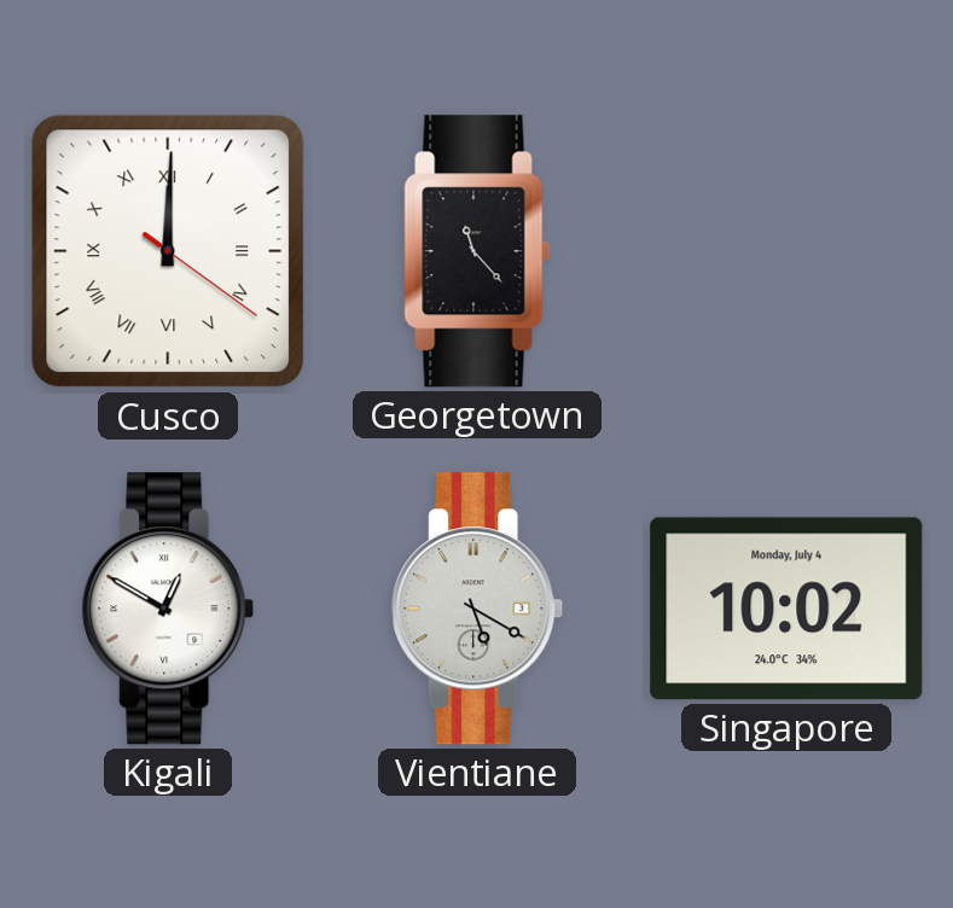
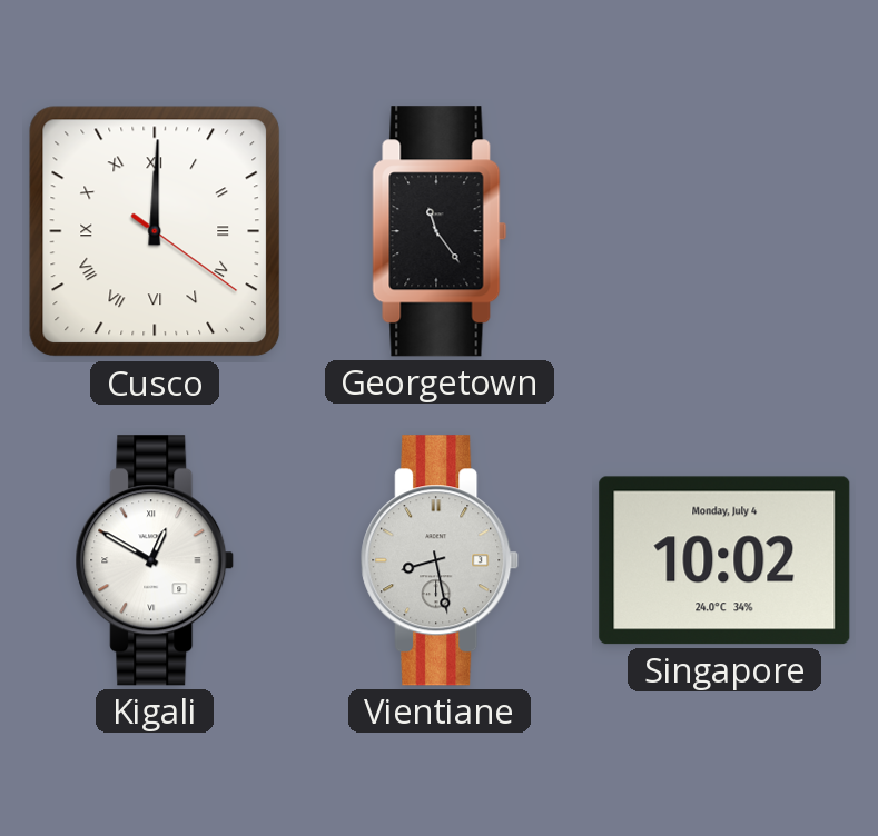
Georgetown: 11:23 -> 11:24
Vientiane: 5:20 -> 8:28
